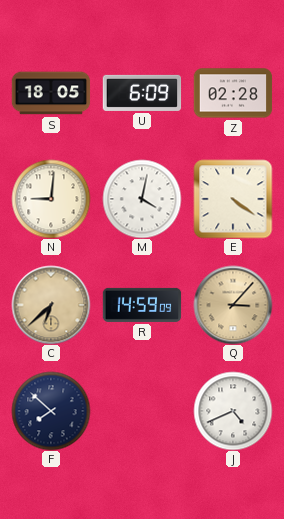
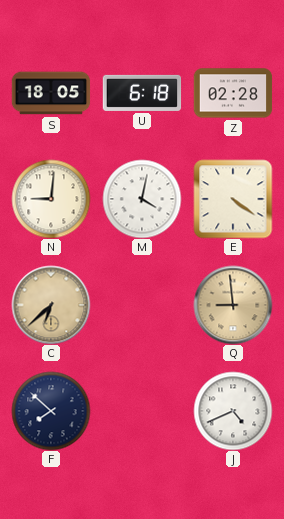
U: 6:09 -> 6:18
R: 14:59 -> none
Q: 3:07 -> 8:59
